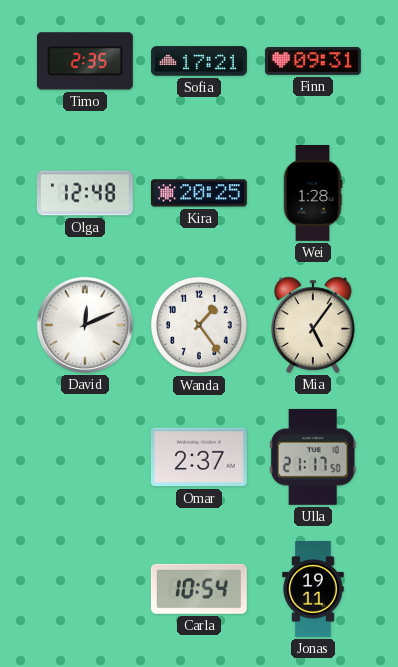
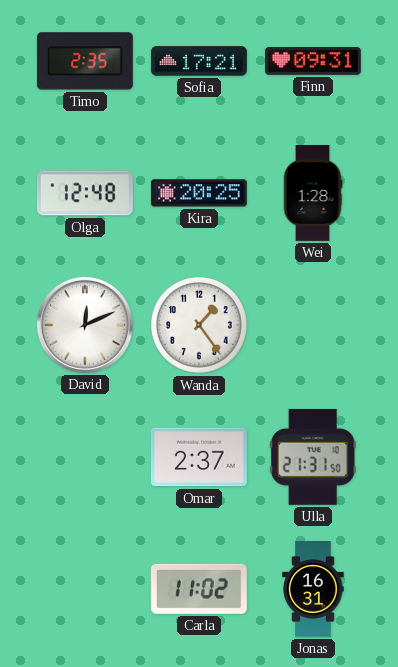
Mia: 5:06 -> none
Ulla: 21:17 -> 21:31
Carla: 10:54 -> 11:02
Jonas: 19:11 -> 16:31
